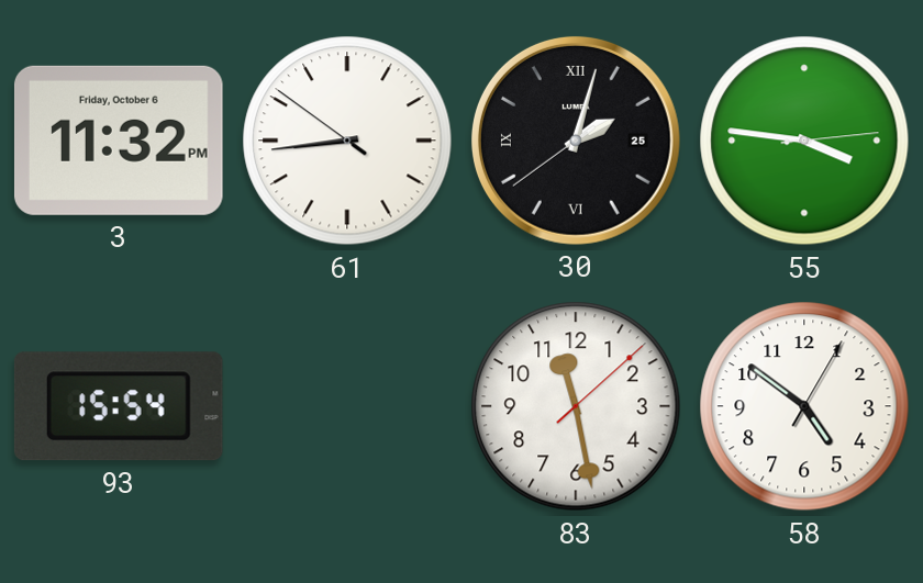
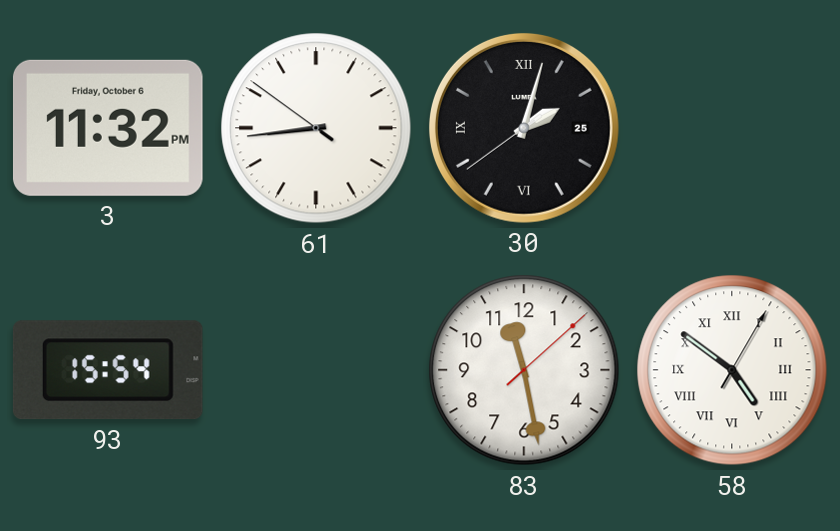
55: 3:46 -> none
58 numerals: Arabic -> Roman
